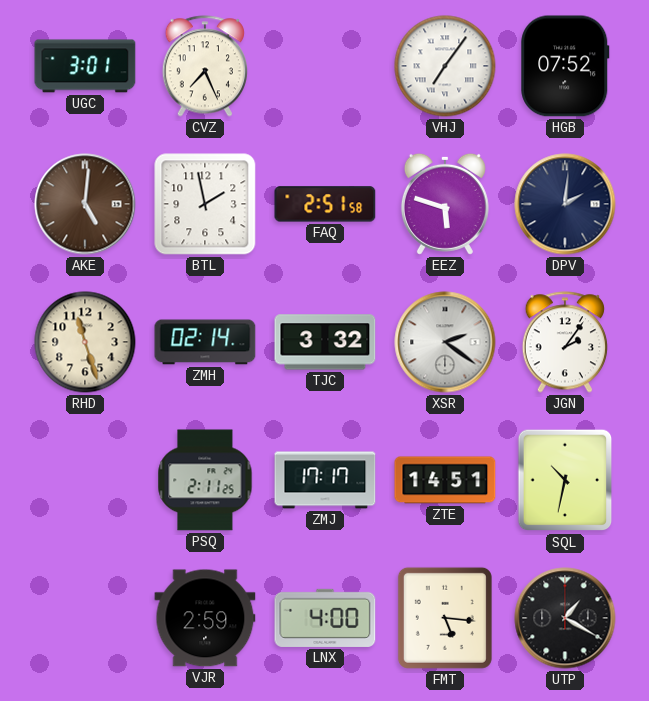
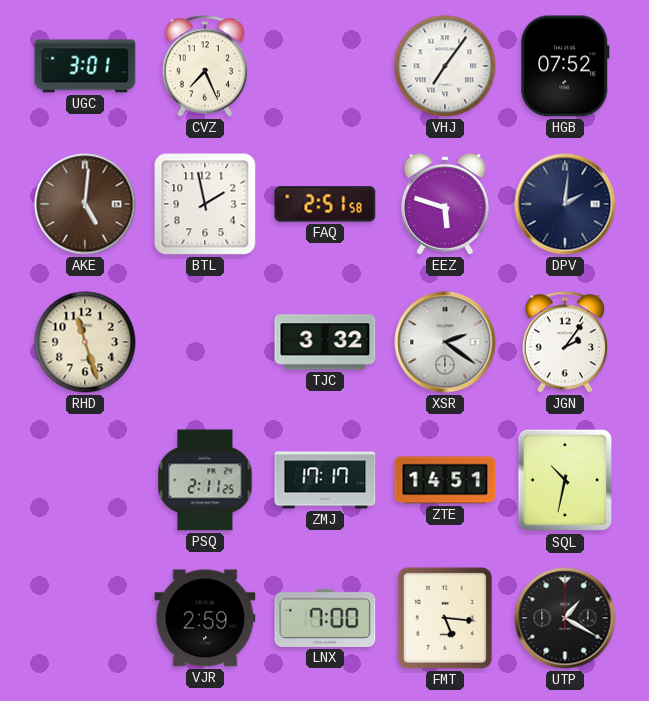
ZMH: 02:14 -> none
LNX: 4:00 -> 7:00
